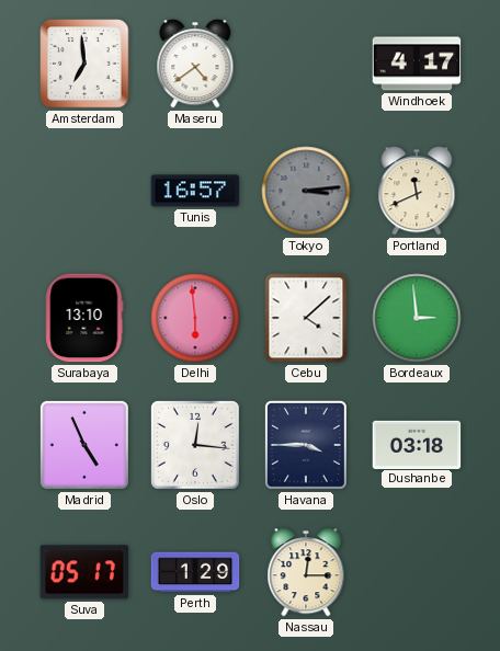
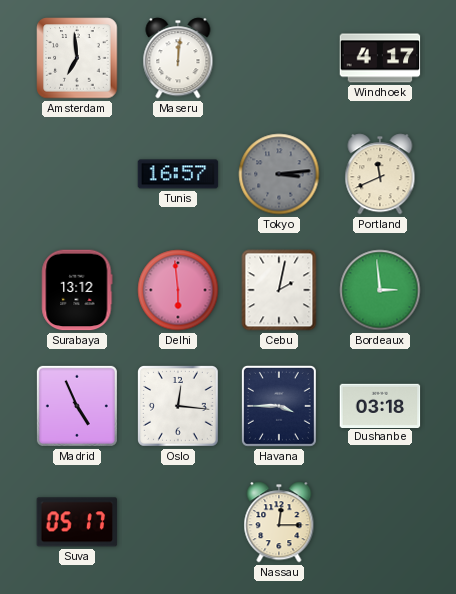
Maseru: 4:39 -> 12:01
Surabaya: 13:10 -> 13:12
Cebu: 4:08 -> 2:02
Perth: 1:29 -> none
